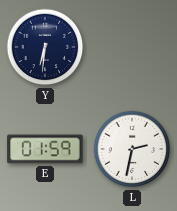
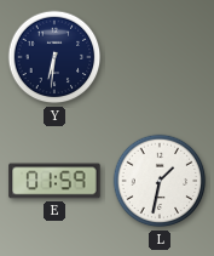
L: 2:32 -> 1:32
